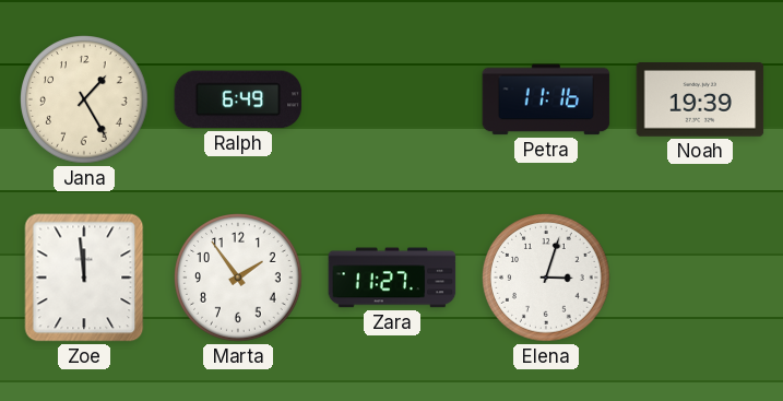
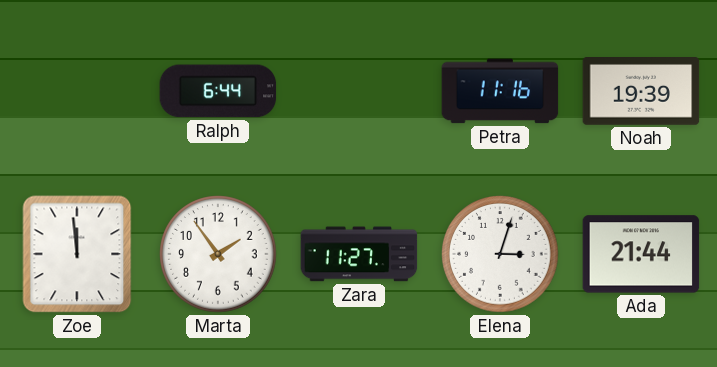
Jana: 1:25 -> none
Ralph: 6:49 -> 6:44
Ada: none -> 21:44
